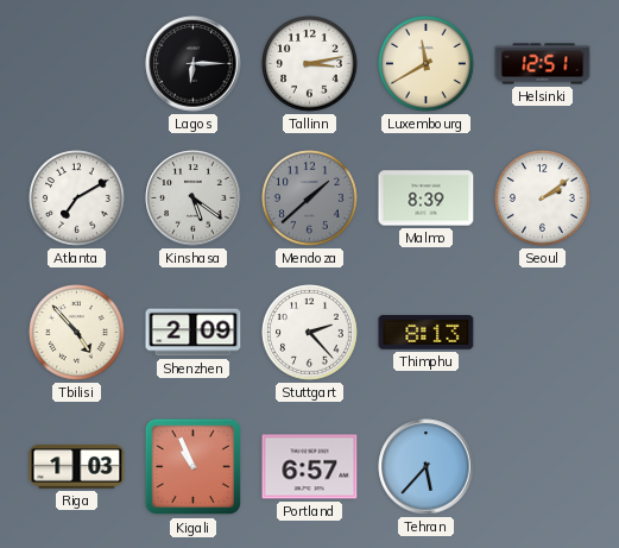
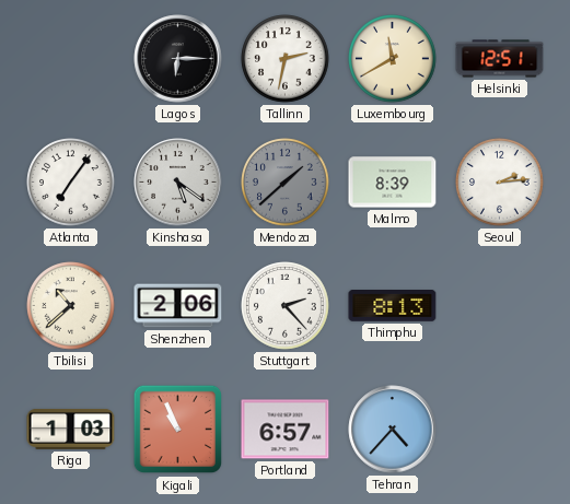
Tallinn: 3:13 -> 2:32
Atlanta: 7:10 -> 7:06
Seoul: 2:09 -> 2:14
Tbilisi: 4:53 -> 10:38
Shenzhen: 2:09 -> 2:06
Tehran: 5:37 -> 4:37
